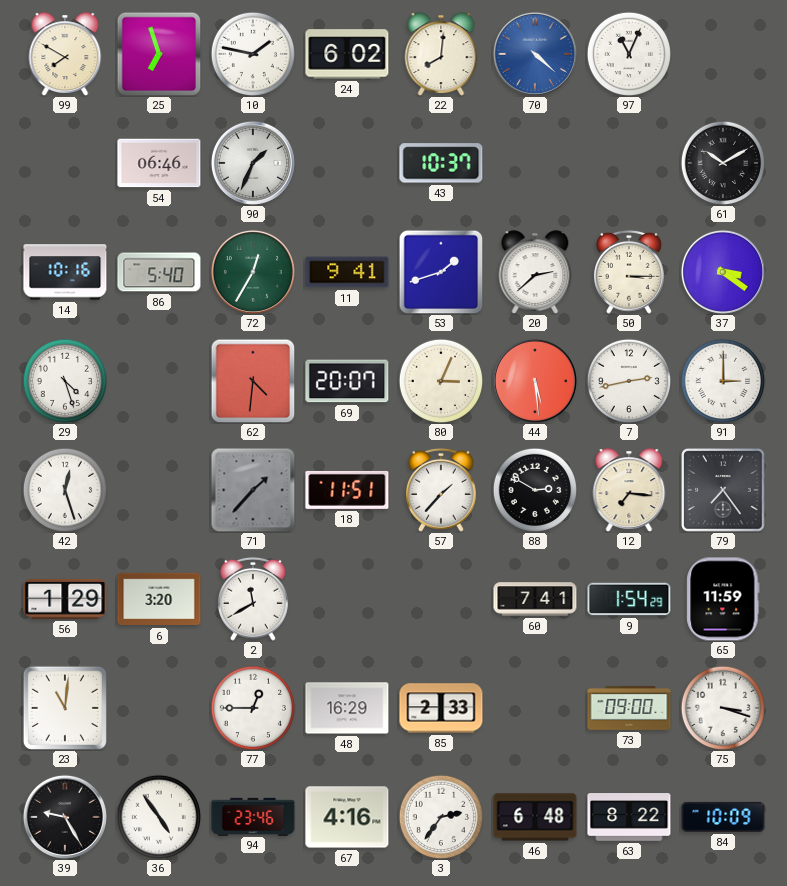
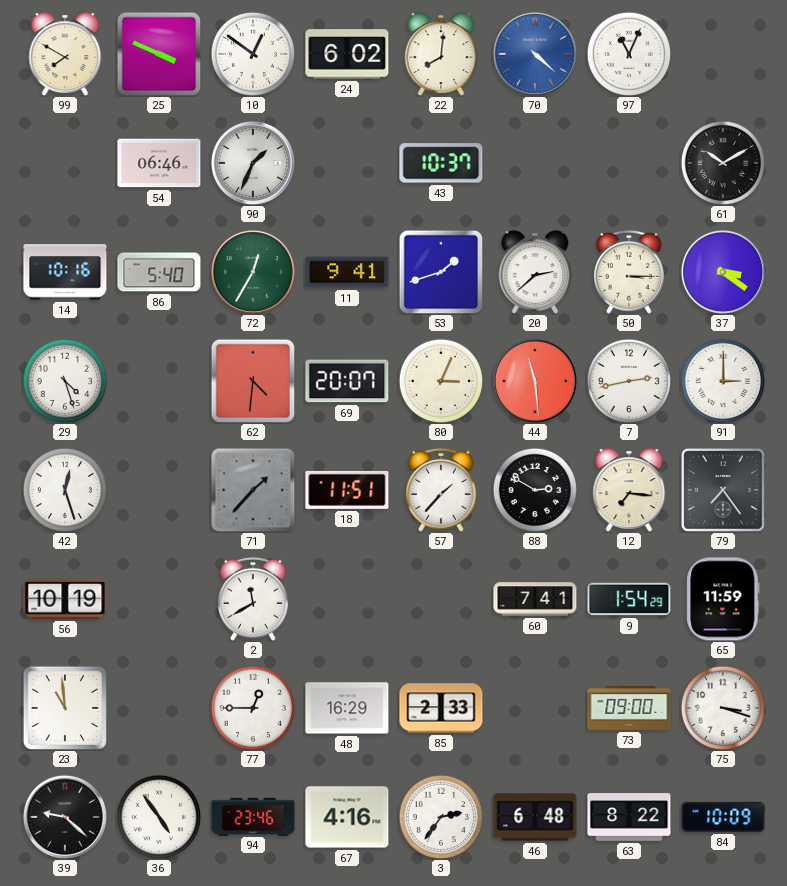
25: 6:57 -> 3:49
10: 1:47 -> 12:51
44: 5:29 -> 11:29
56: 1:29 -> 10:19
6: 3:20 -> none
23: 11:01 -> 10:59
39: 9:25 -> 9:22
